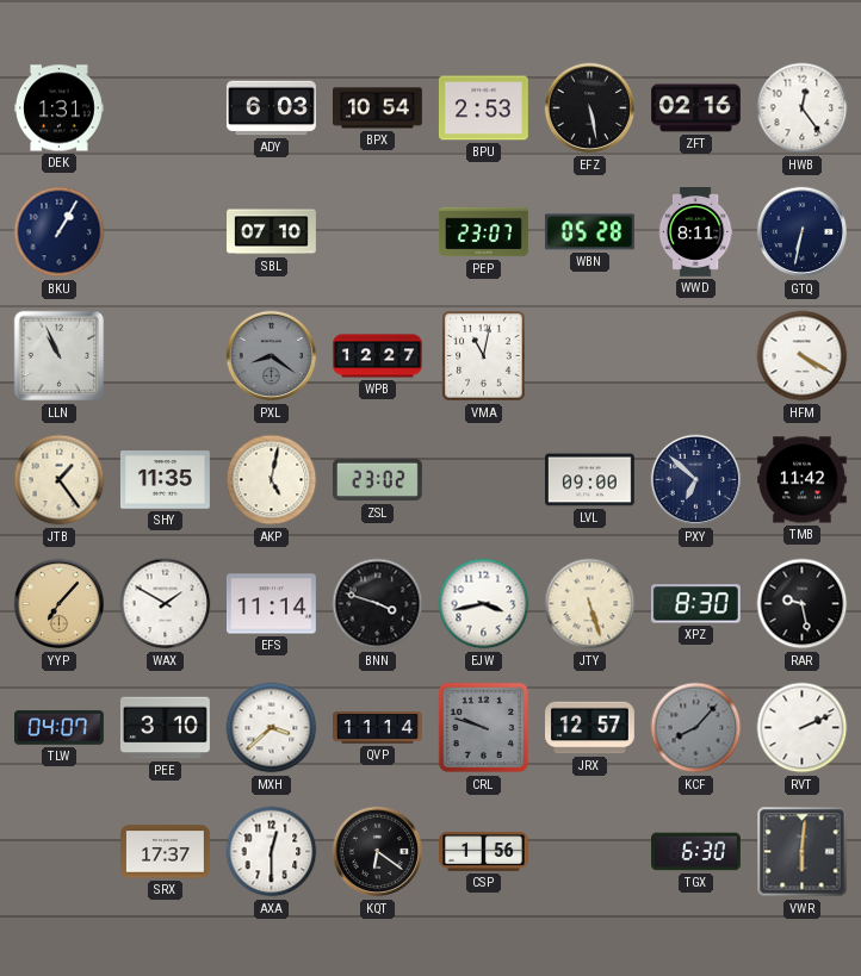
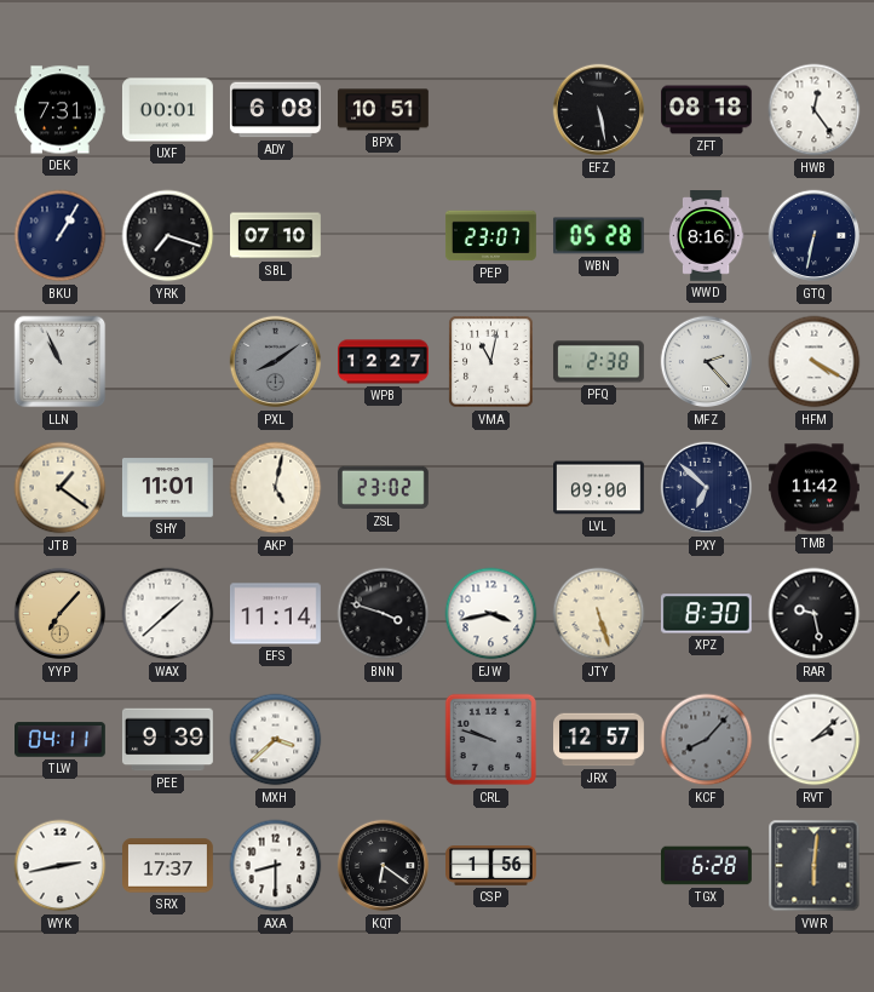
DEK: 1:31 -> 7:31
UXF: none -> 00:01
ADY: 6:03 -> 6:08
BPX: 10:54 -> 10:51
BPU: 2:53 -> none
ZFT: 02:16 -> 08:18
YRK: none -> 7:18
WWD: 8:11 -> 8:16
PXL: 8:21 -> 8:09
PFQ: none -> 2:38
MFZ: none -> 2:23
JTB: 1:24 -> 1:21
SHY: 11:35 -> 11:01
WAX: 1:50 -> 1:38
TLW: 04:07 -> 04:11
PEE: 3:10 -> 9:39
QVP: 11:14 -> none
RVT: 2:11 -> 2:08
WYK: none -> 2:43
AXA: 12:30 -> 8:30
TGX: 6:30 -> 6:28
